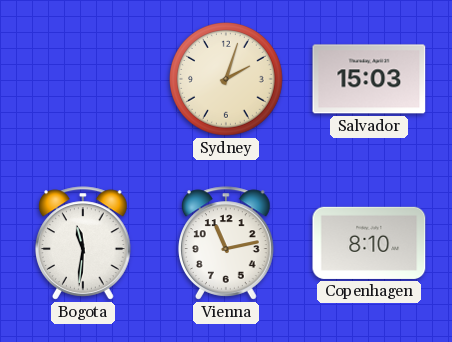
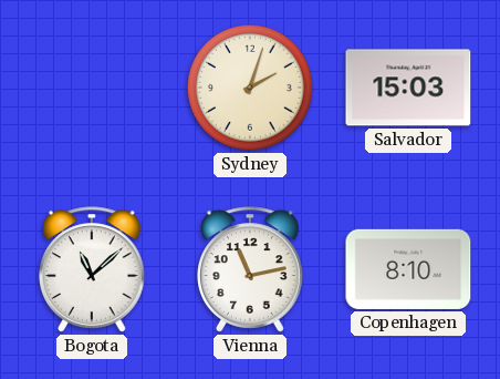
Bogota: 11:31 -> 11:08
